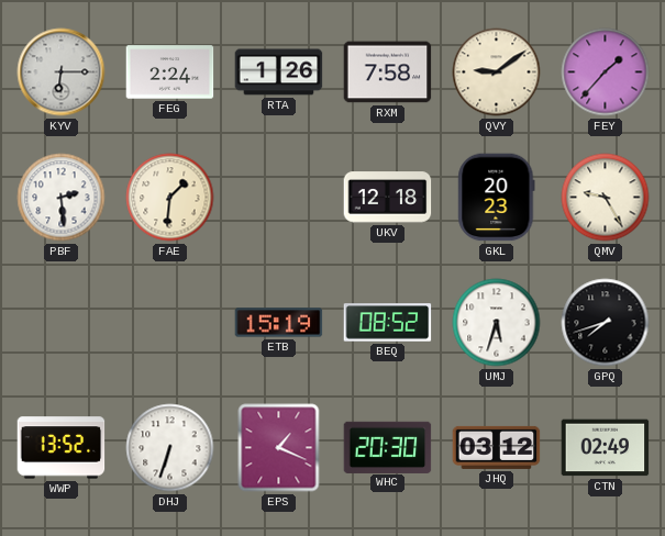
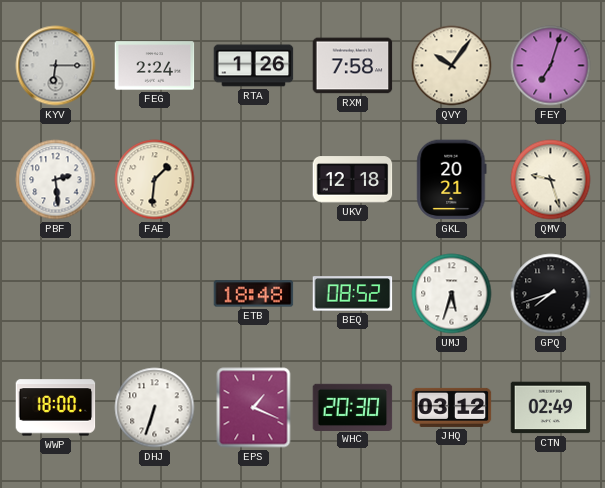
QVY: 9:09 -> 10:06
FEY: 1:37 -> 7:03
GKL: 20:23 -> 20:21
QMV: 9:25 -> 9:27
ETB: 15:19 -> 18:48
WWP: 13:52 -> 18:00
